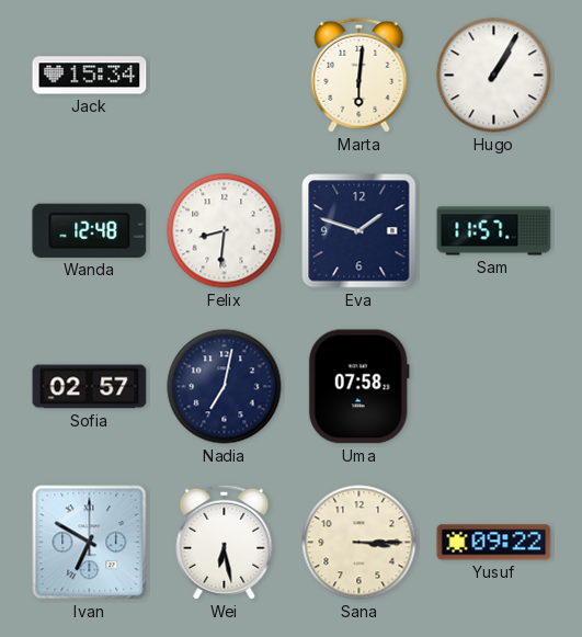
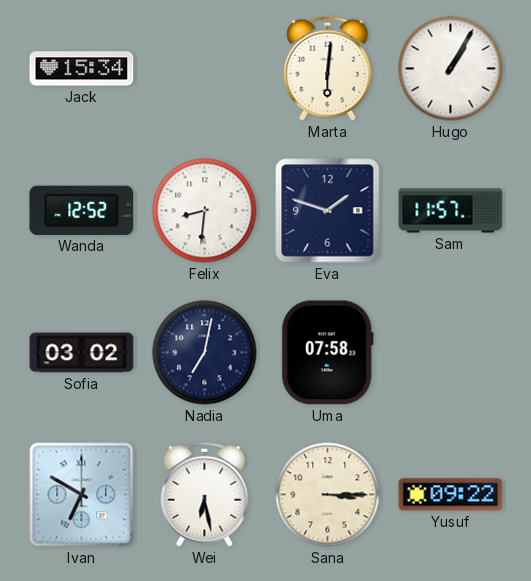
Wanda: 12:48 -> 12:52
Sofia: 02:57 -> 03:02
